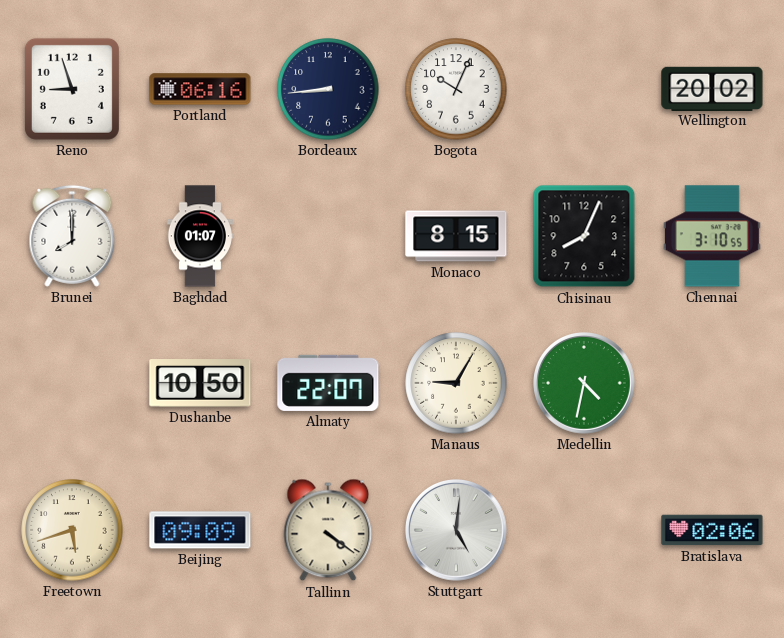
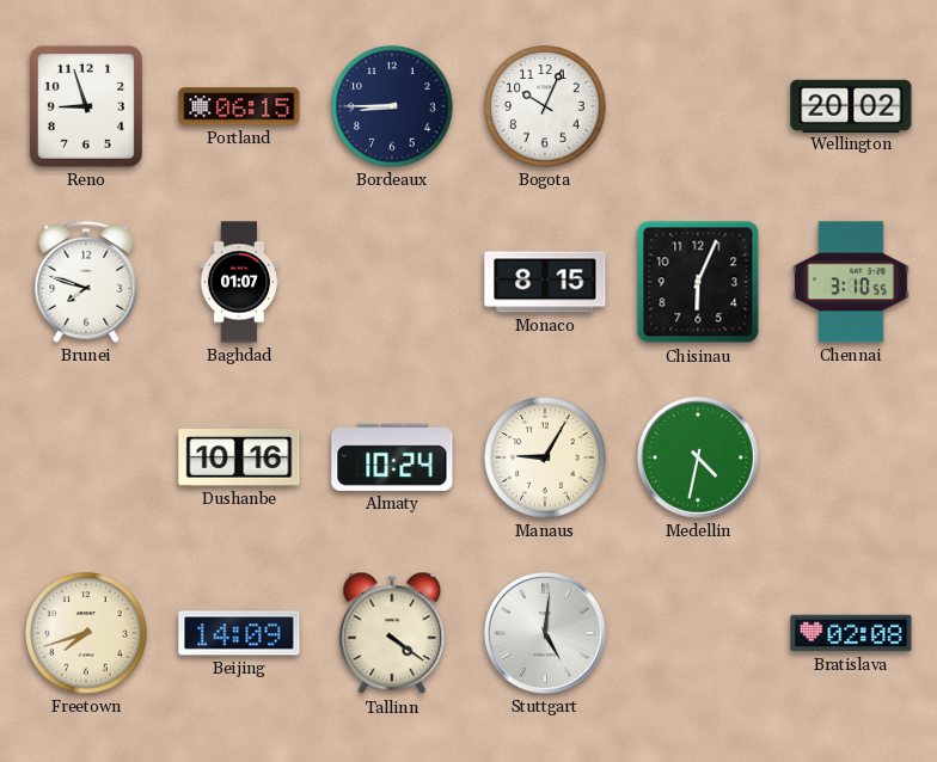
Portland: 06:16 -> 06:15
Bordeaux: 8:44 -> 8:45
Brunei: 8:00 -> 7:48
Chisinau: 8:04 -> 6:04
Dushanbe: 10:50 -> 10:16
Almaty: 22:07 -> 10:24
Freetown: 5:42 -> 7:42
Beijing: 09:09 -> 14:09
Bratislava: 02:06 -> 02:08
